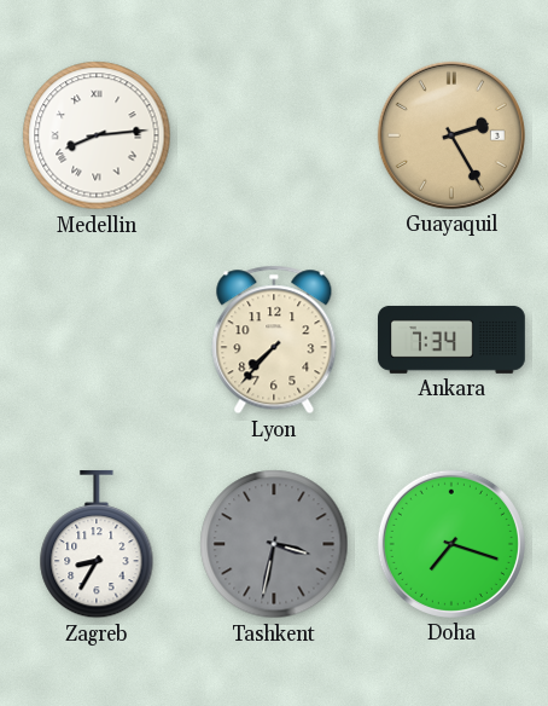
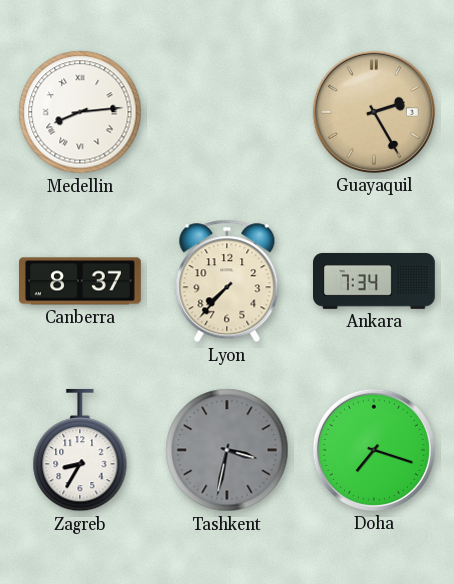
Canberra: none -> 8:37
